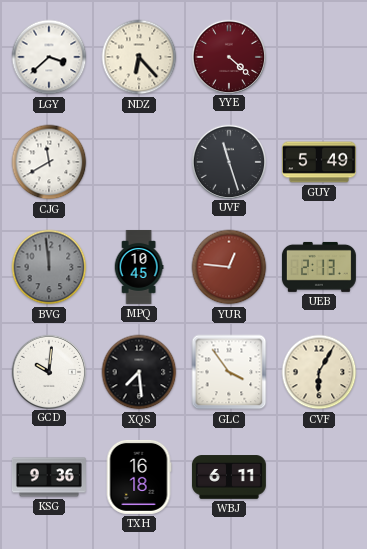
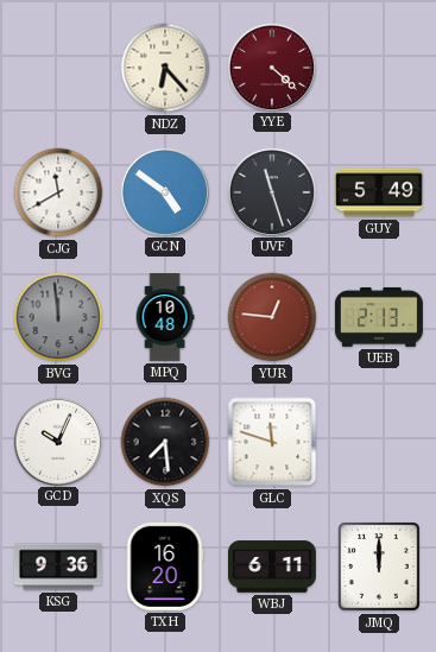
LGY: 3:38 -> none
GCN: none -> 4:51
MPQ: 10:45 -> 10:48
GCD: 10:01 -> 10:04
GLC: 3:54 -> 11:48
CVF: 6:05 -> none
TXH: 16:18 -> 16:20
JMQ: none -> 12:00
